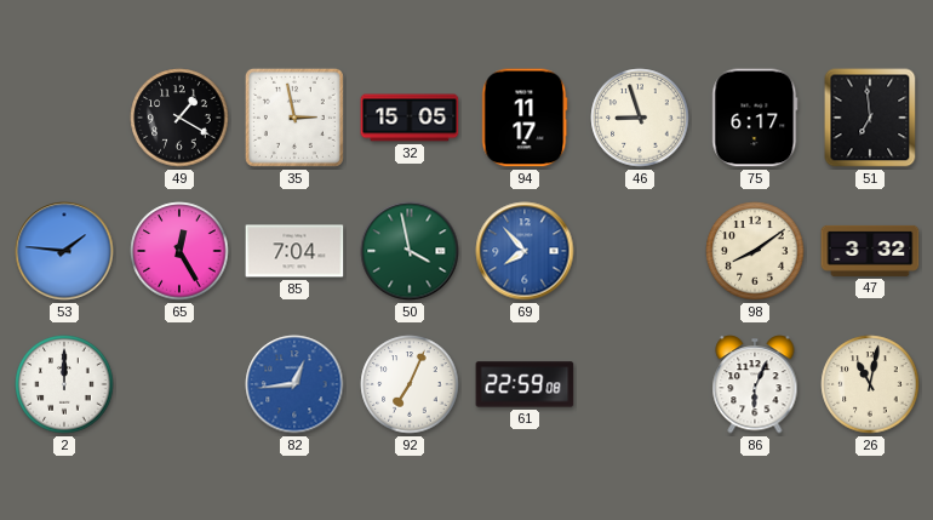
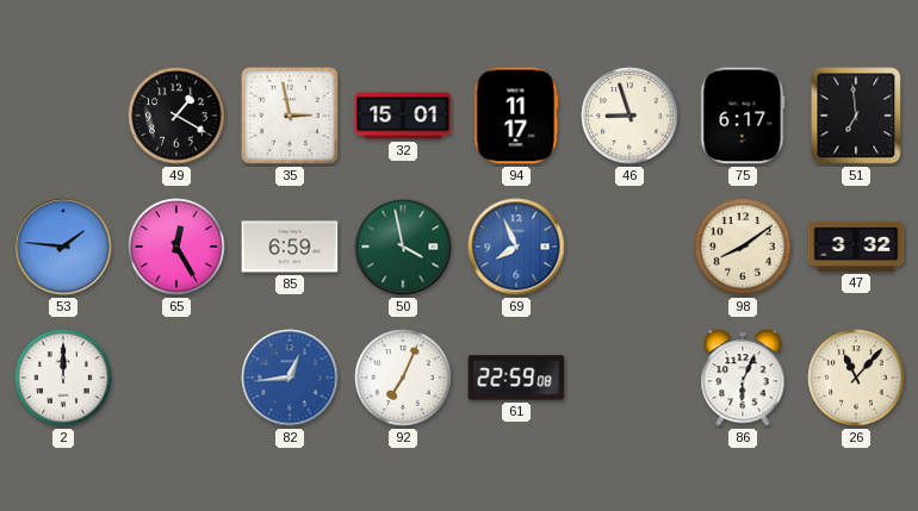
32: 15:05 -> 15:01
85: 7:04 -> 6:59
69: 7:53 -> 7:56
26: 11:02 -> 11:07
